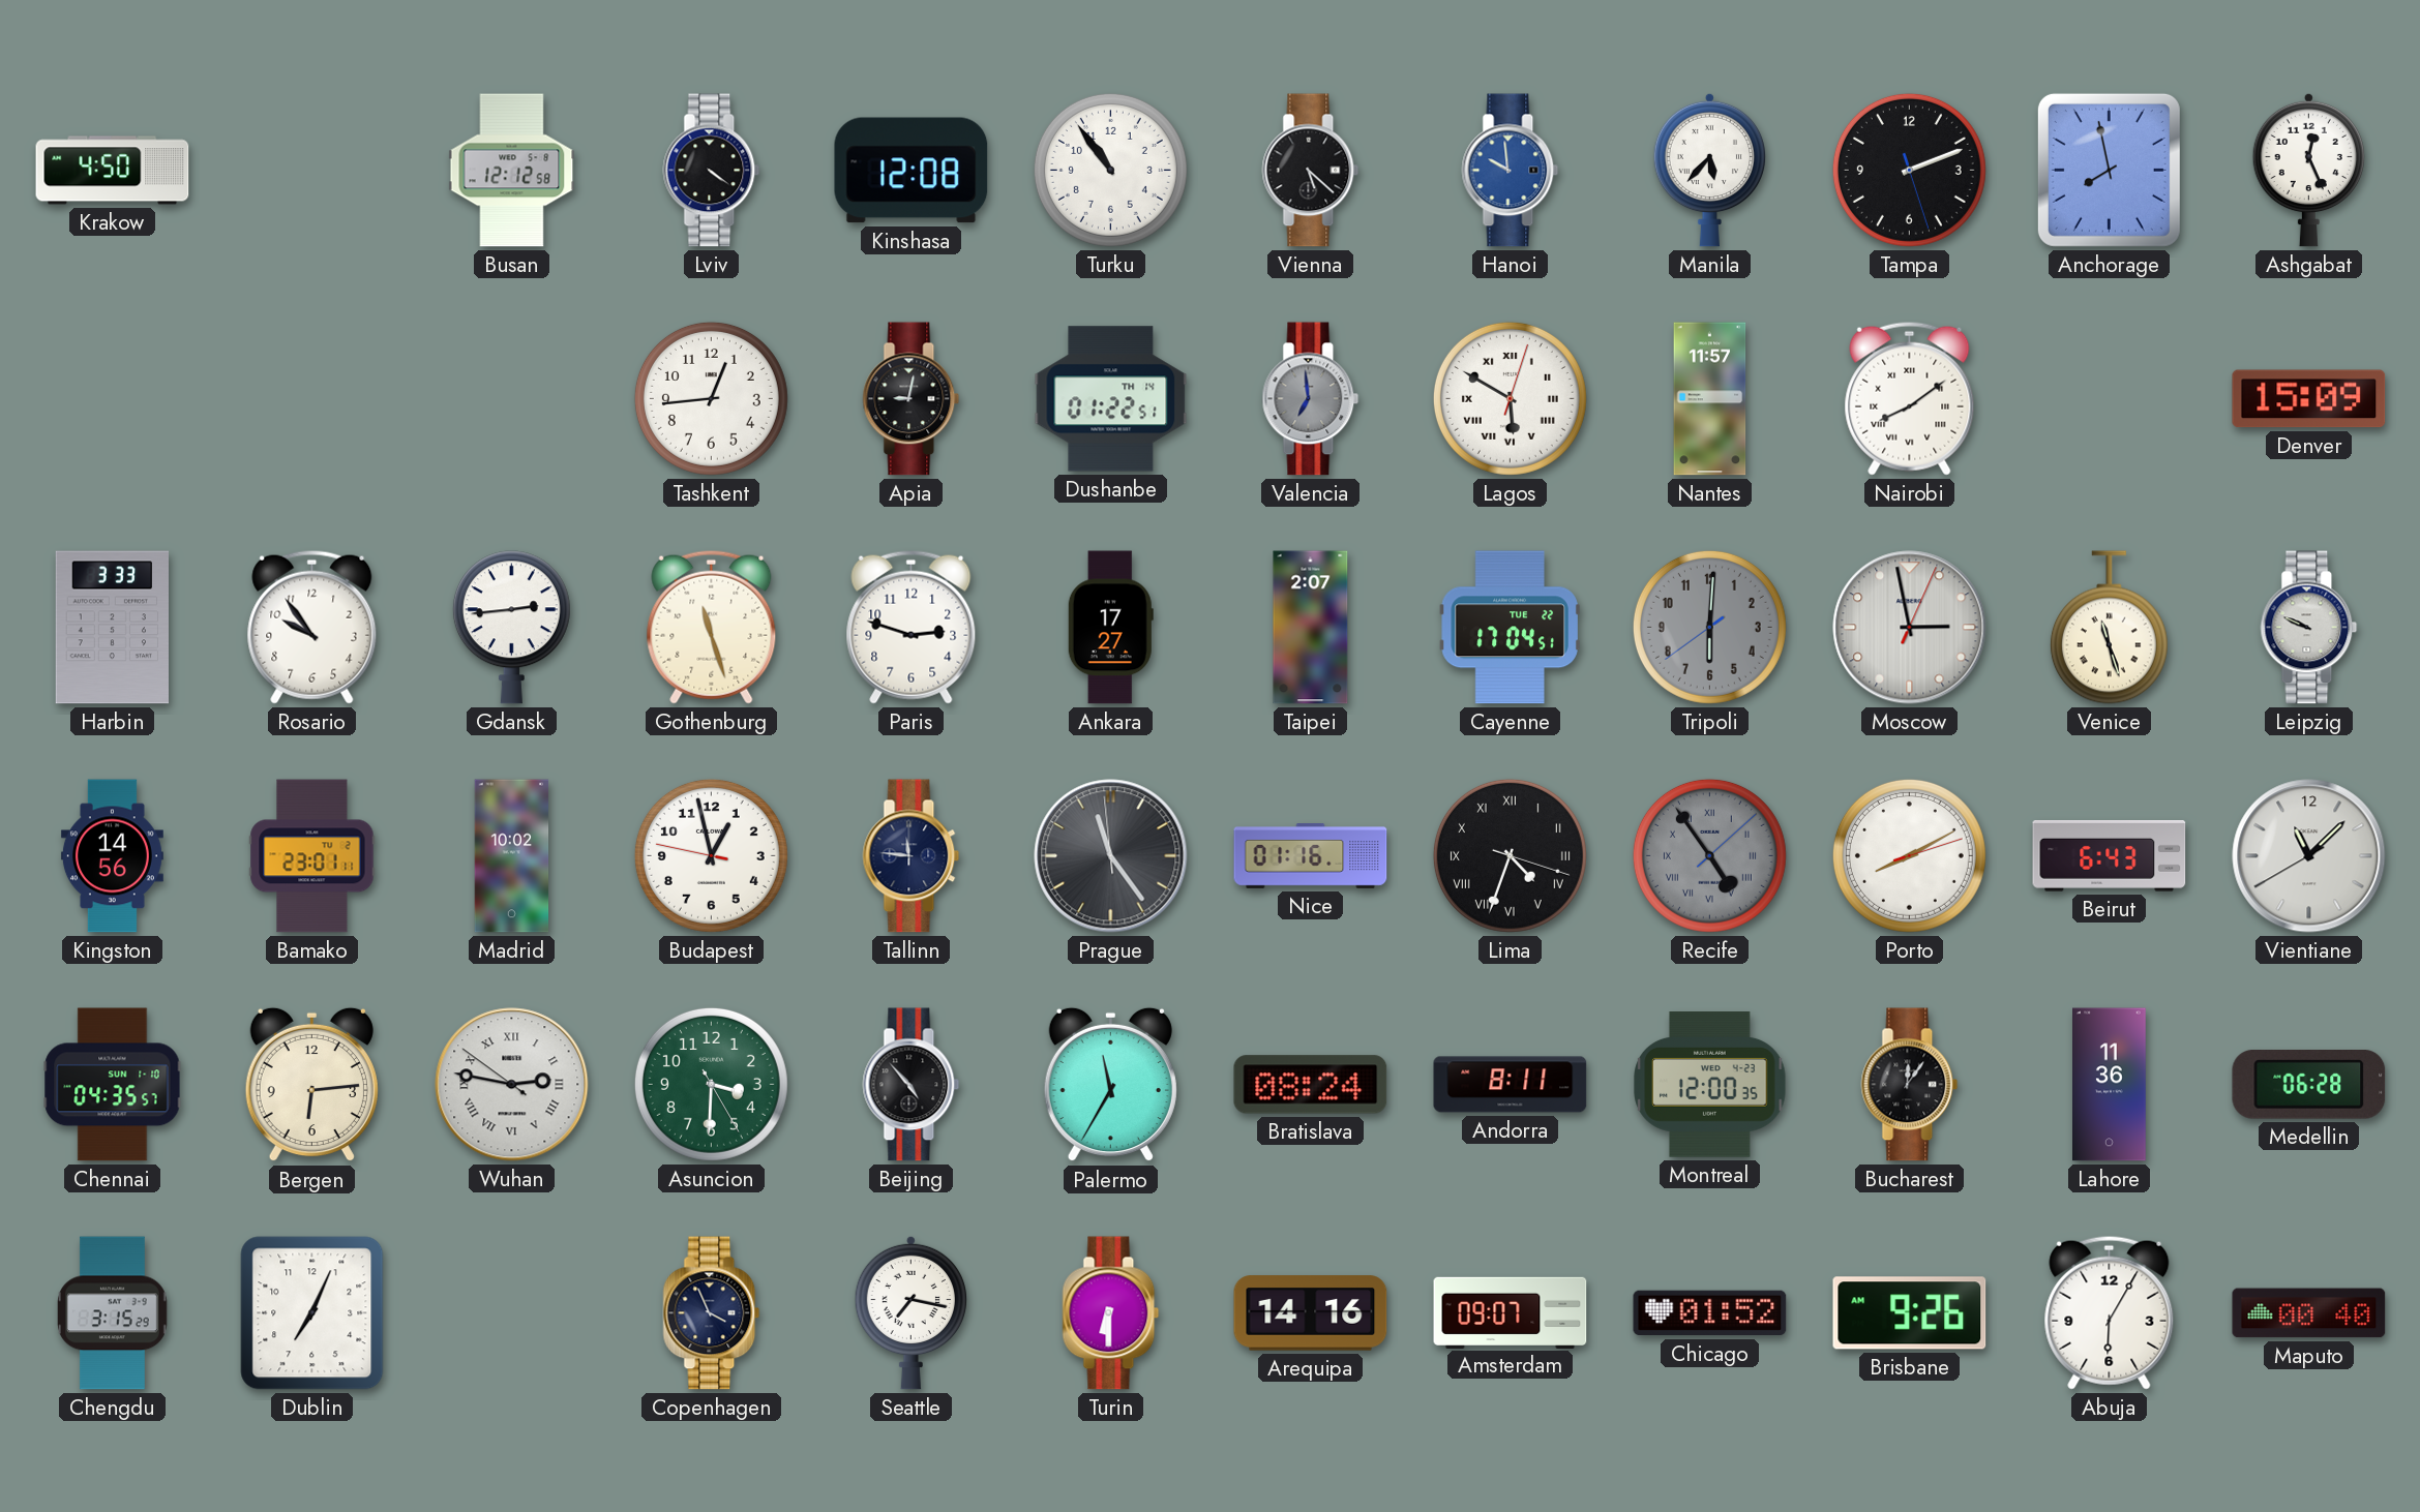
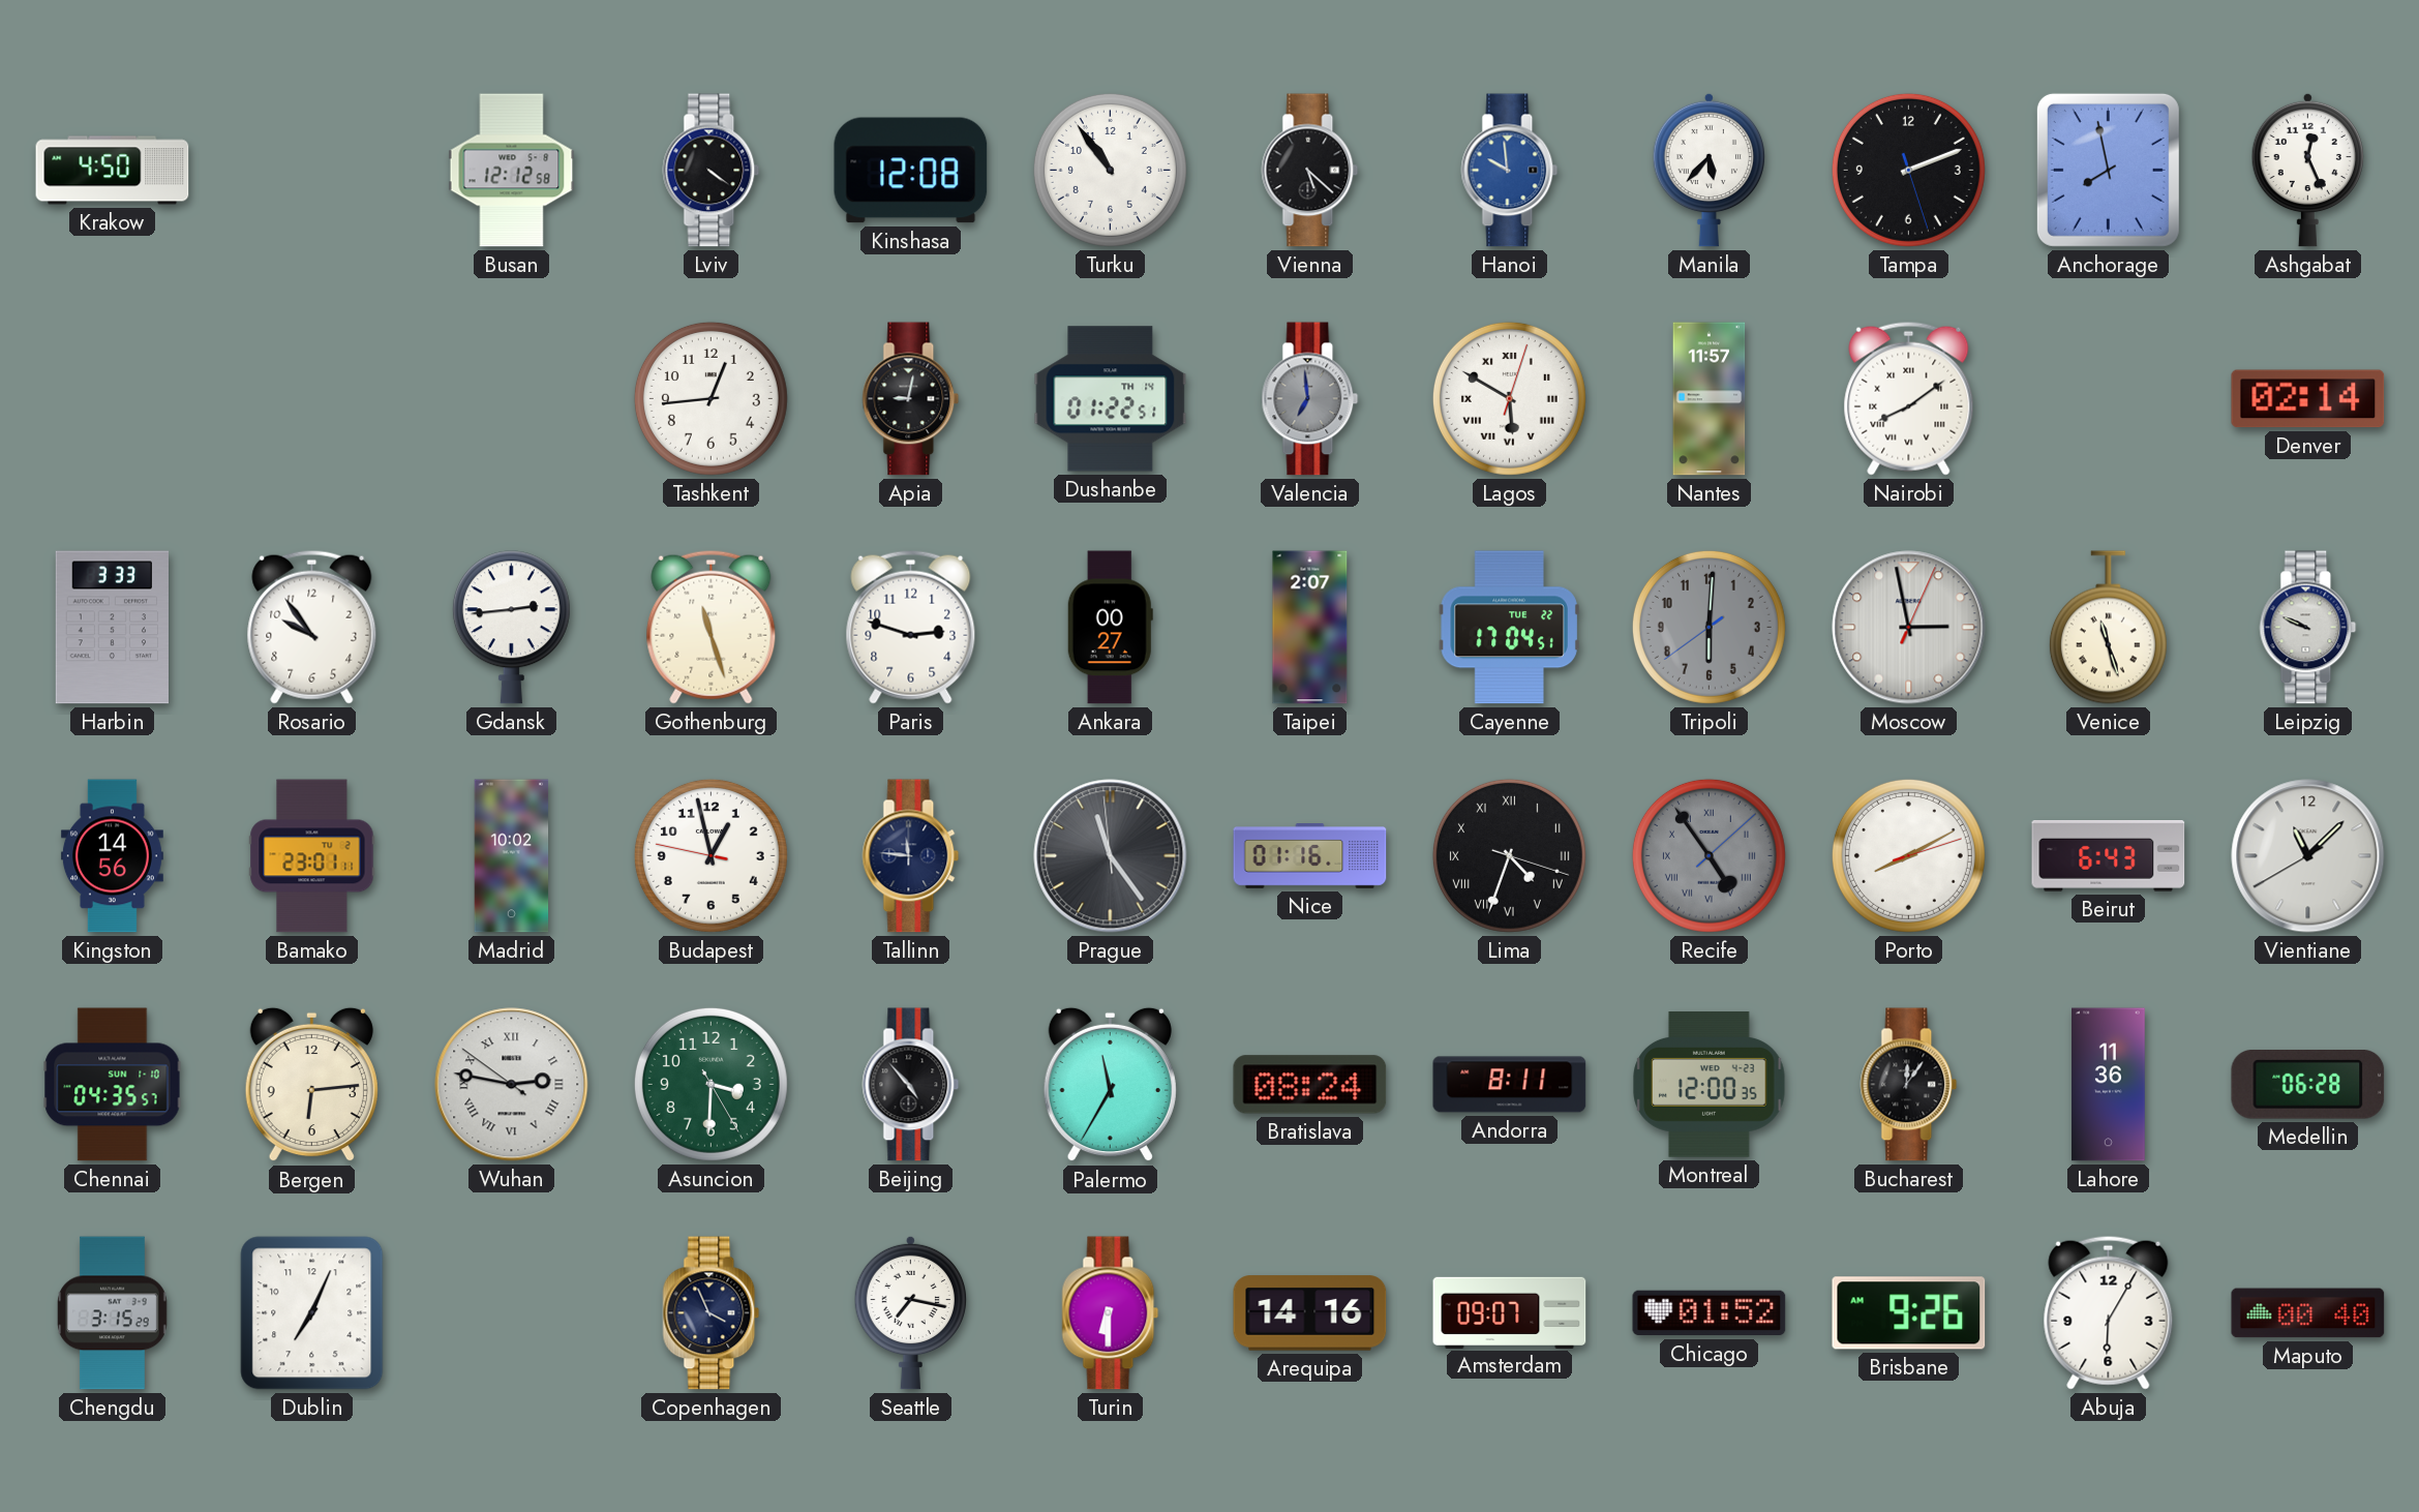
Denver: 15:09 -> 02:14
Ankara: 17:27 -> 00:27
